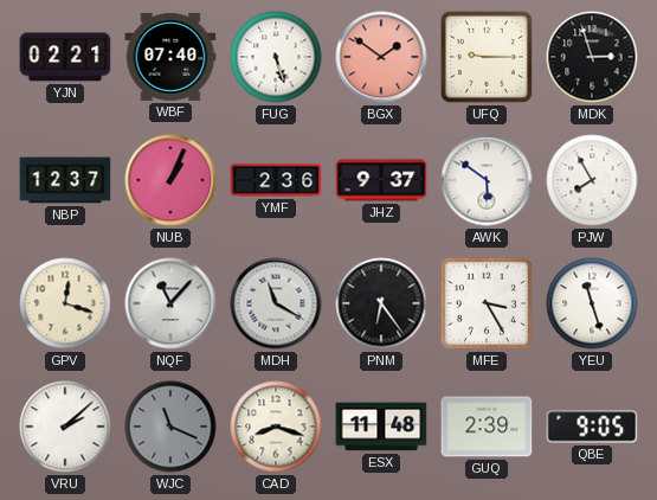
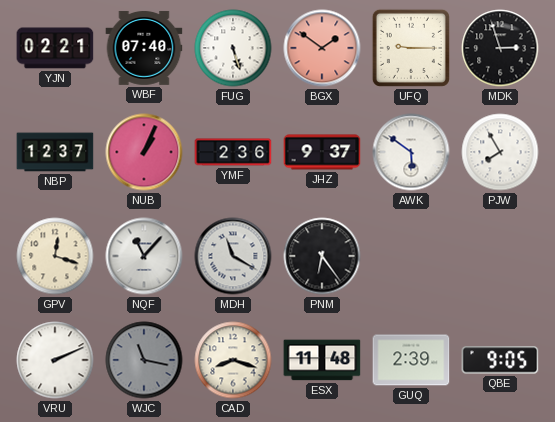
MFE: 3:25 -> none
YEU: 11:27 -> none
VRU: 2:08 -> 2:11
WJC: 11:19 -> 11:17
